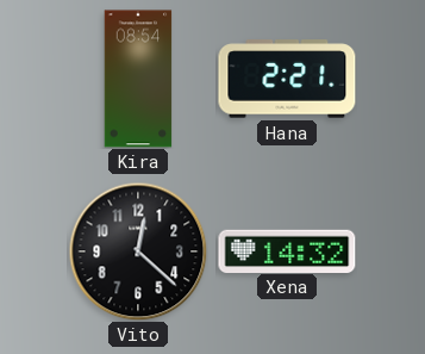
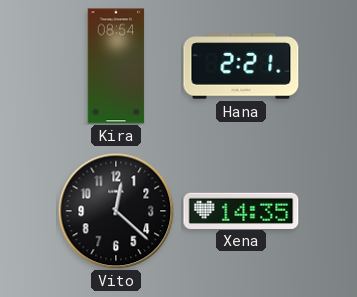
Xena: 14:32 -> 14:35
